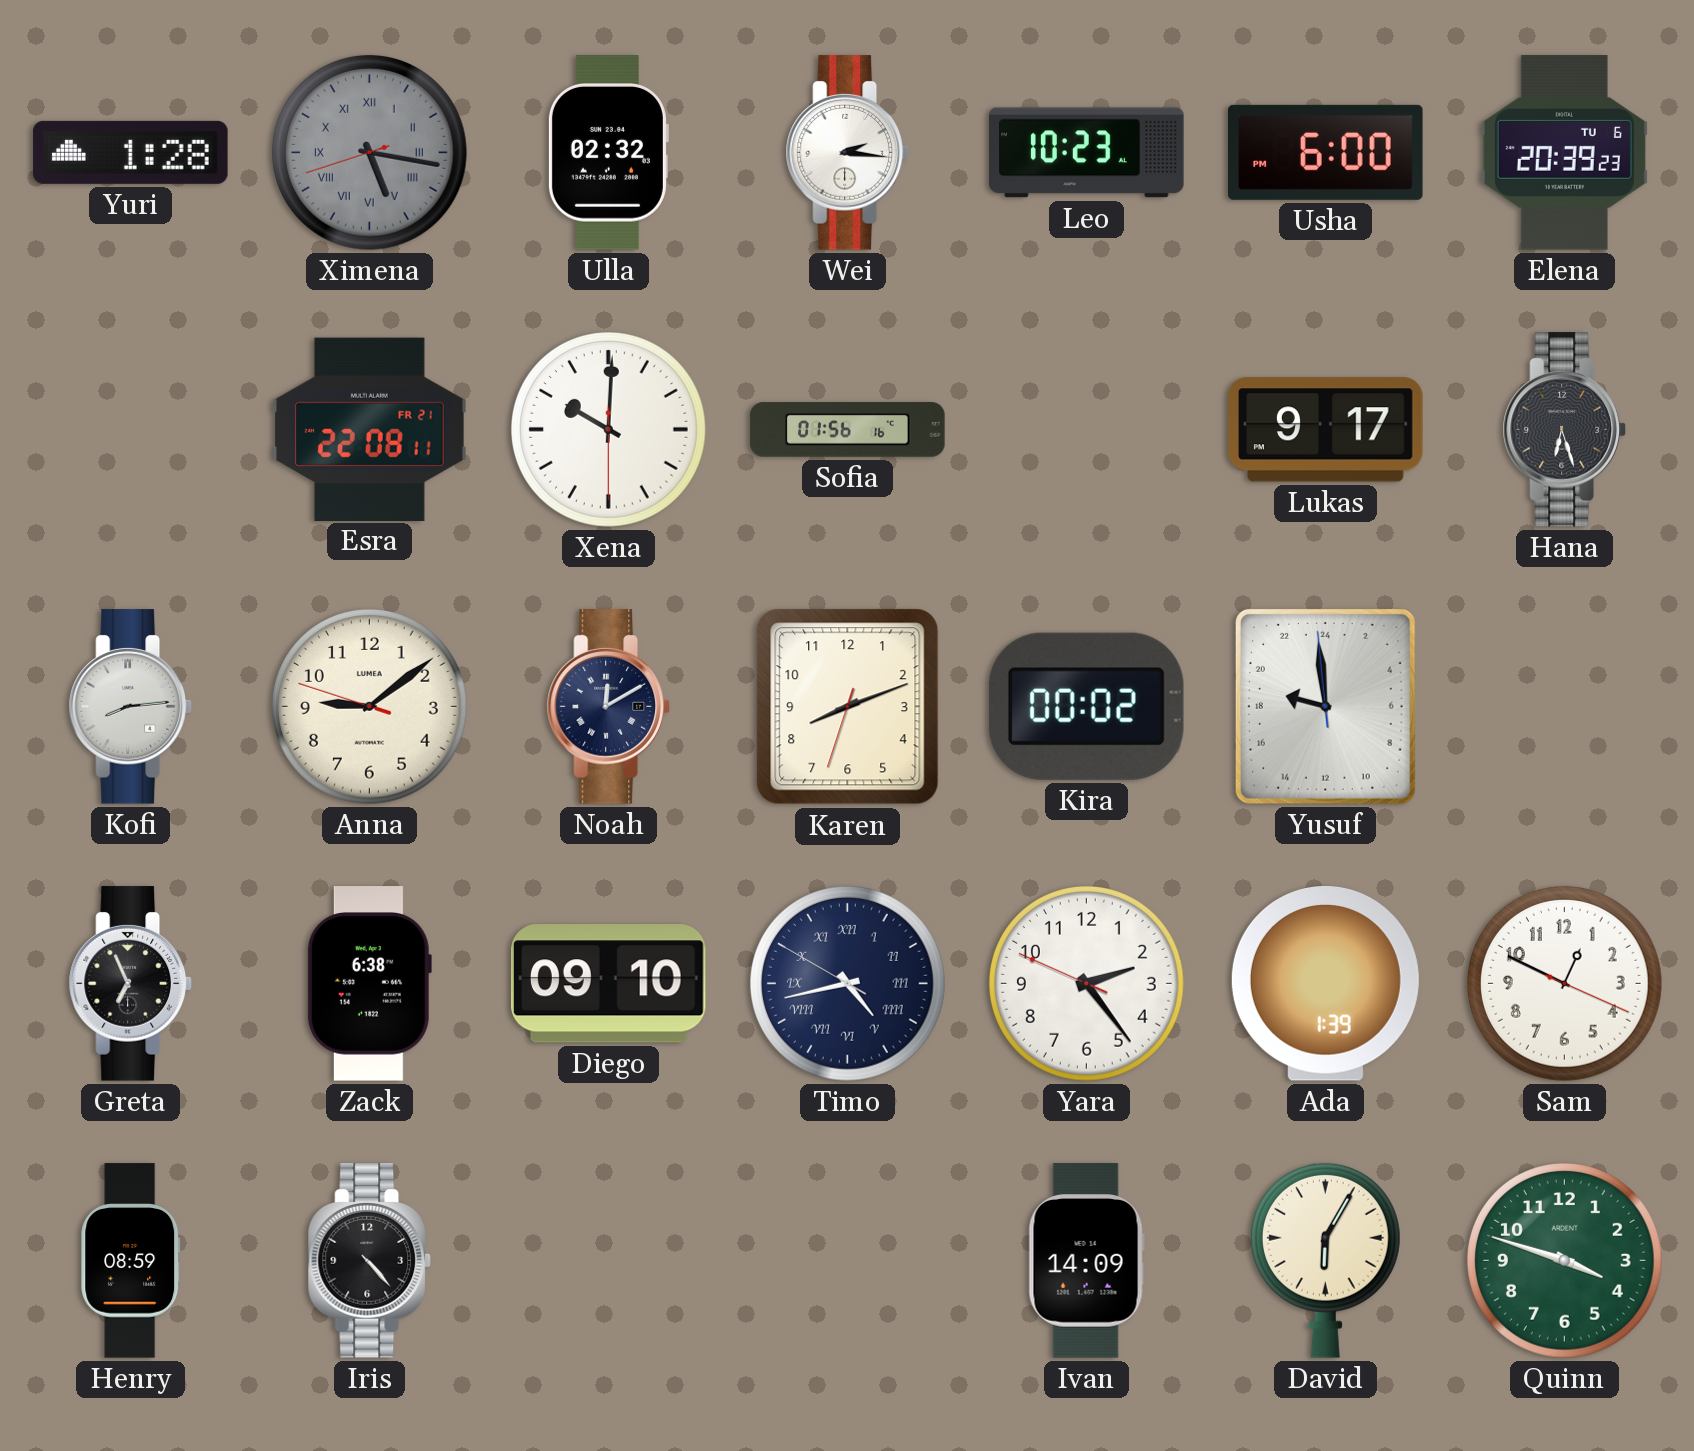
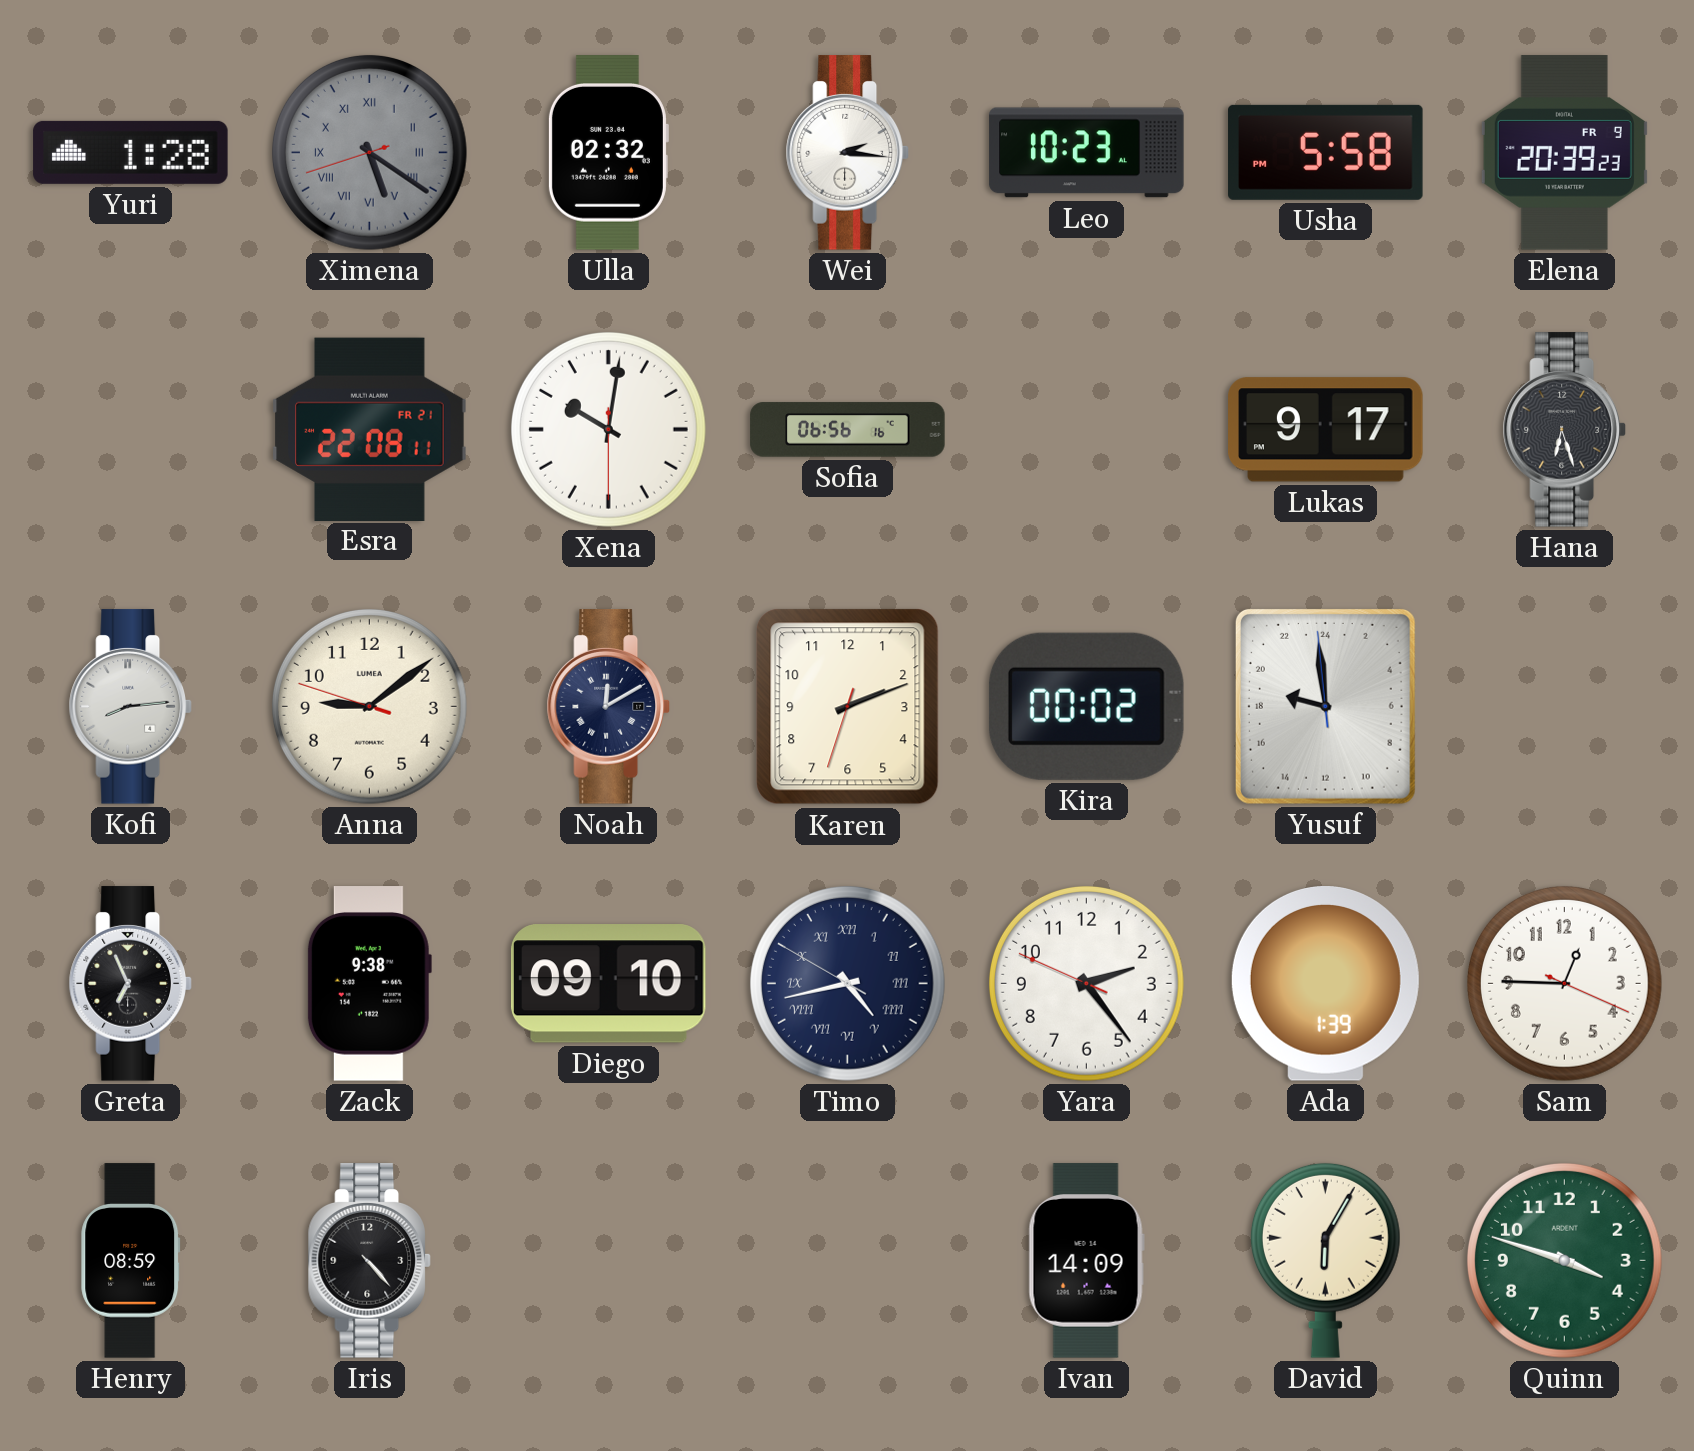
Ximena: 5:16 -> 5:20
Usha: 6:00 -> 5:58
Elena date: TU 6 -> FR 9
Xena: 10:00 -> 10:01
Sofia: 01:56 -> 06:56
Karen: 8:11 -> 2:11
Zack: 6:38 -> 9:38
Sam: 12:49 -> 12:45
